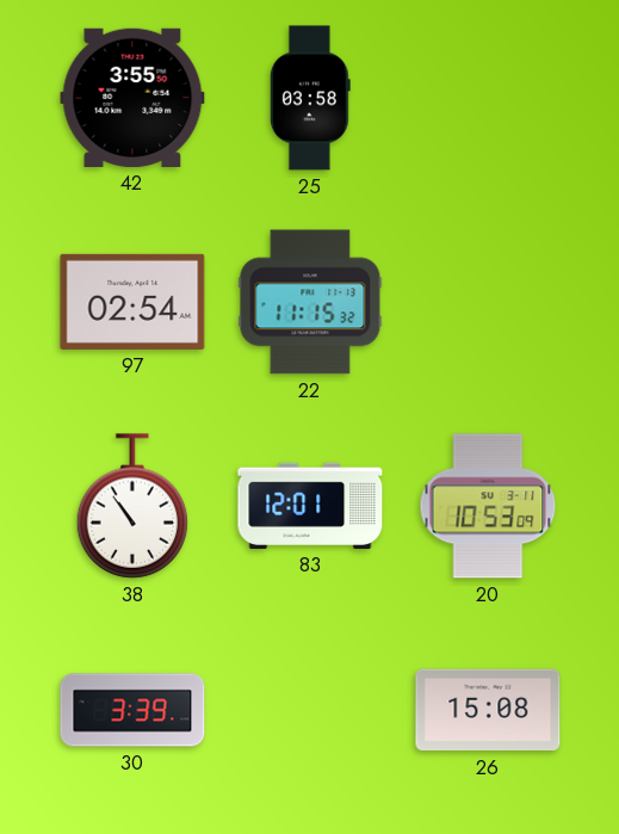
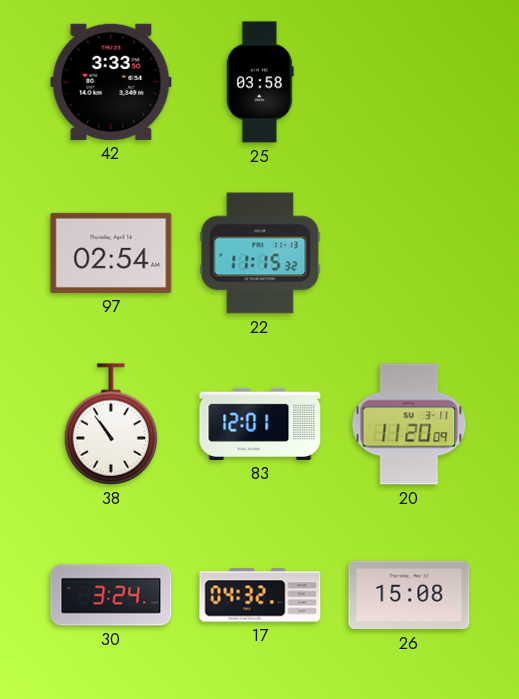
42: 3:55 -> 3:33
20: 10:53 -> 11:20
30: 3:39 -> 3:24
17: none -> 04:32
